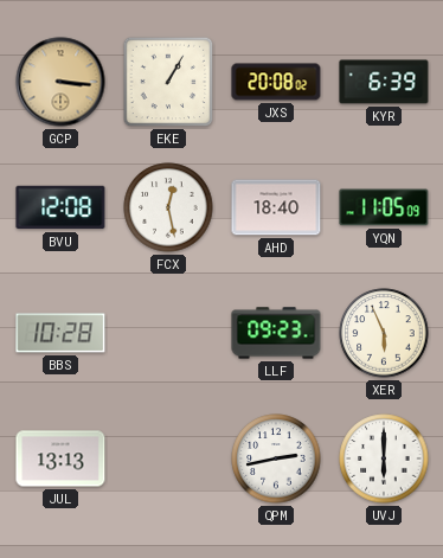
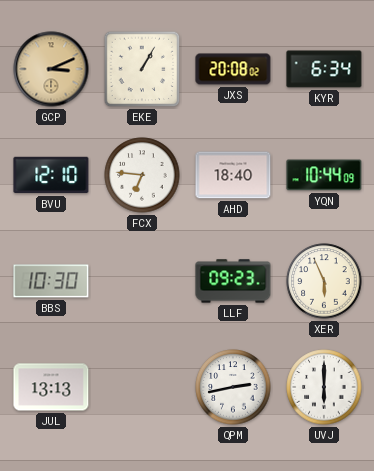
GCP: 3:16 -> 3:11
KYR: 6:39 -> 6:34
BVU: 12:08 -> 12:10
FCX: 12:28 -> 6:46
YQN: 11:05 -> 10:44
BBS: 10:28 -> 10:30
